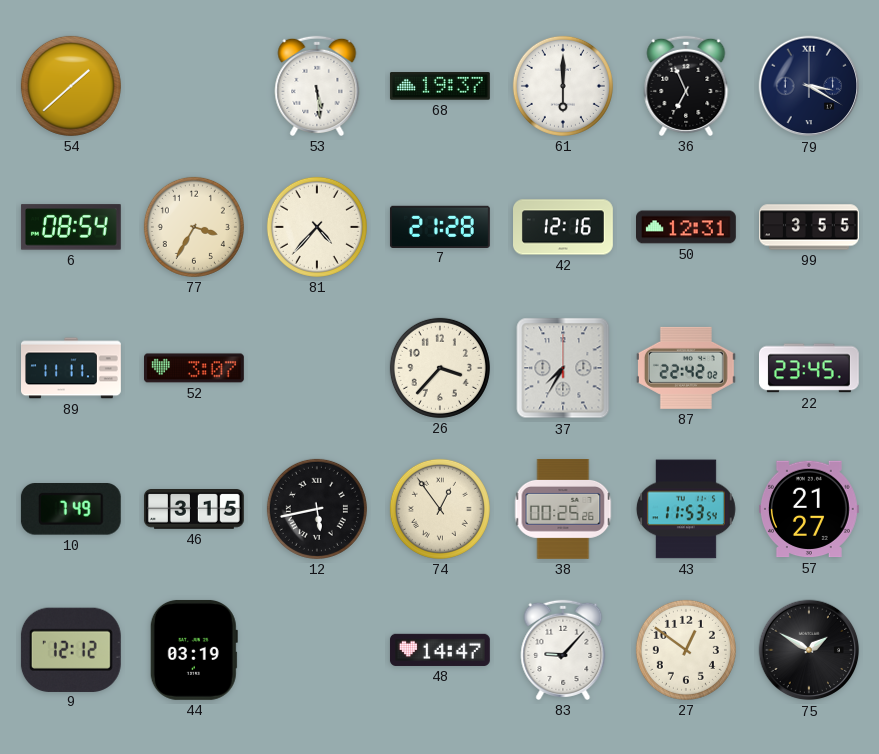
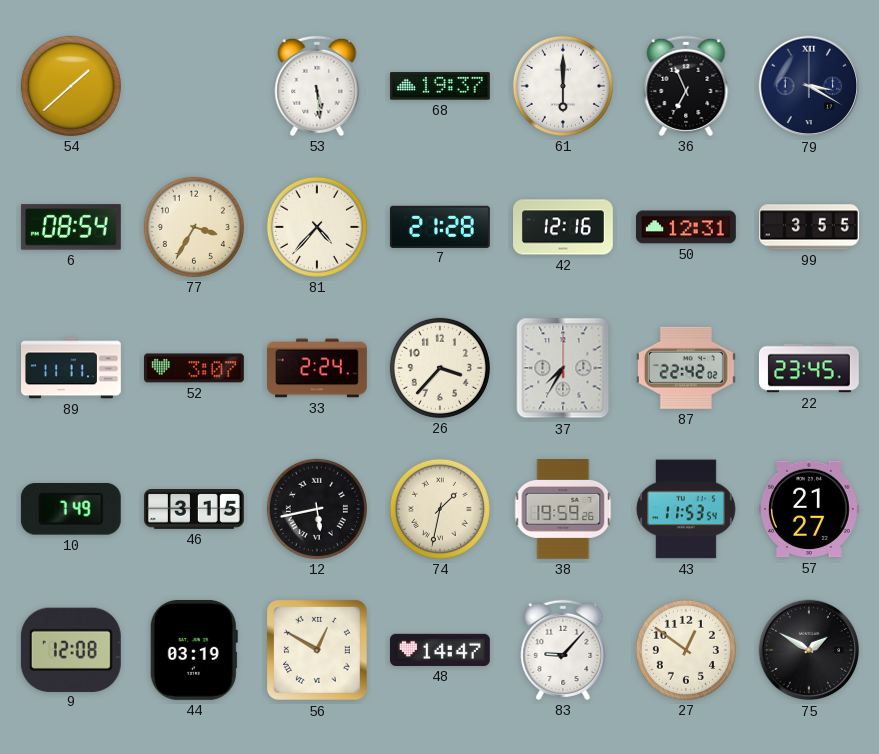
33: none -> 2:24
74: 12:54 -> 1:32
38: 00:25 -> 19:59
9: 12:12 -> 12:08
56: none -> 12:50
